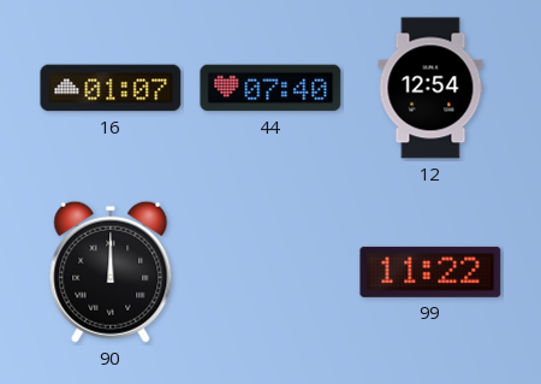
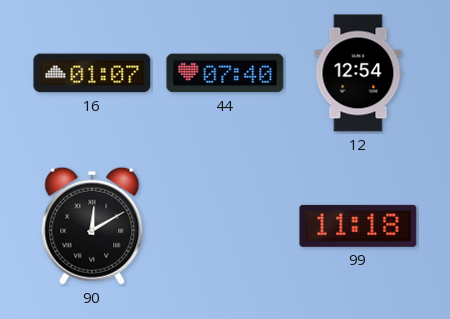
90: 12:00 -> 12:10
99: 11:22 -> 11:18
